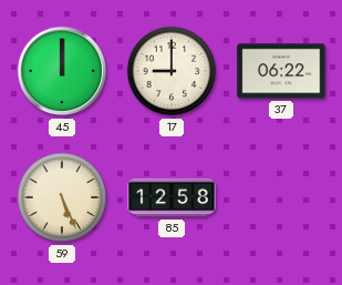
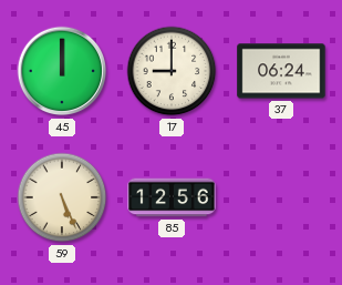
37: 06:22 -> 06:24
85: 12:58 -> 12:56
